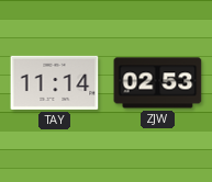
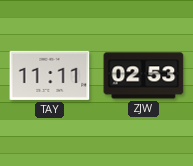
TAY: 11:14 -> 11:11
